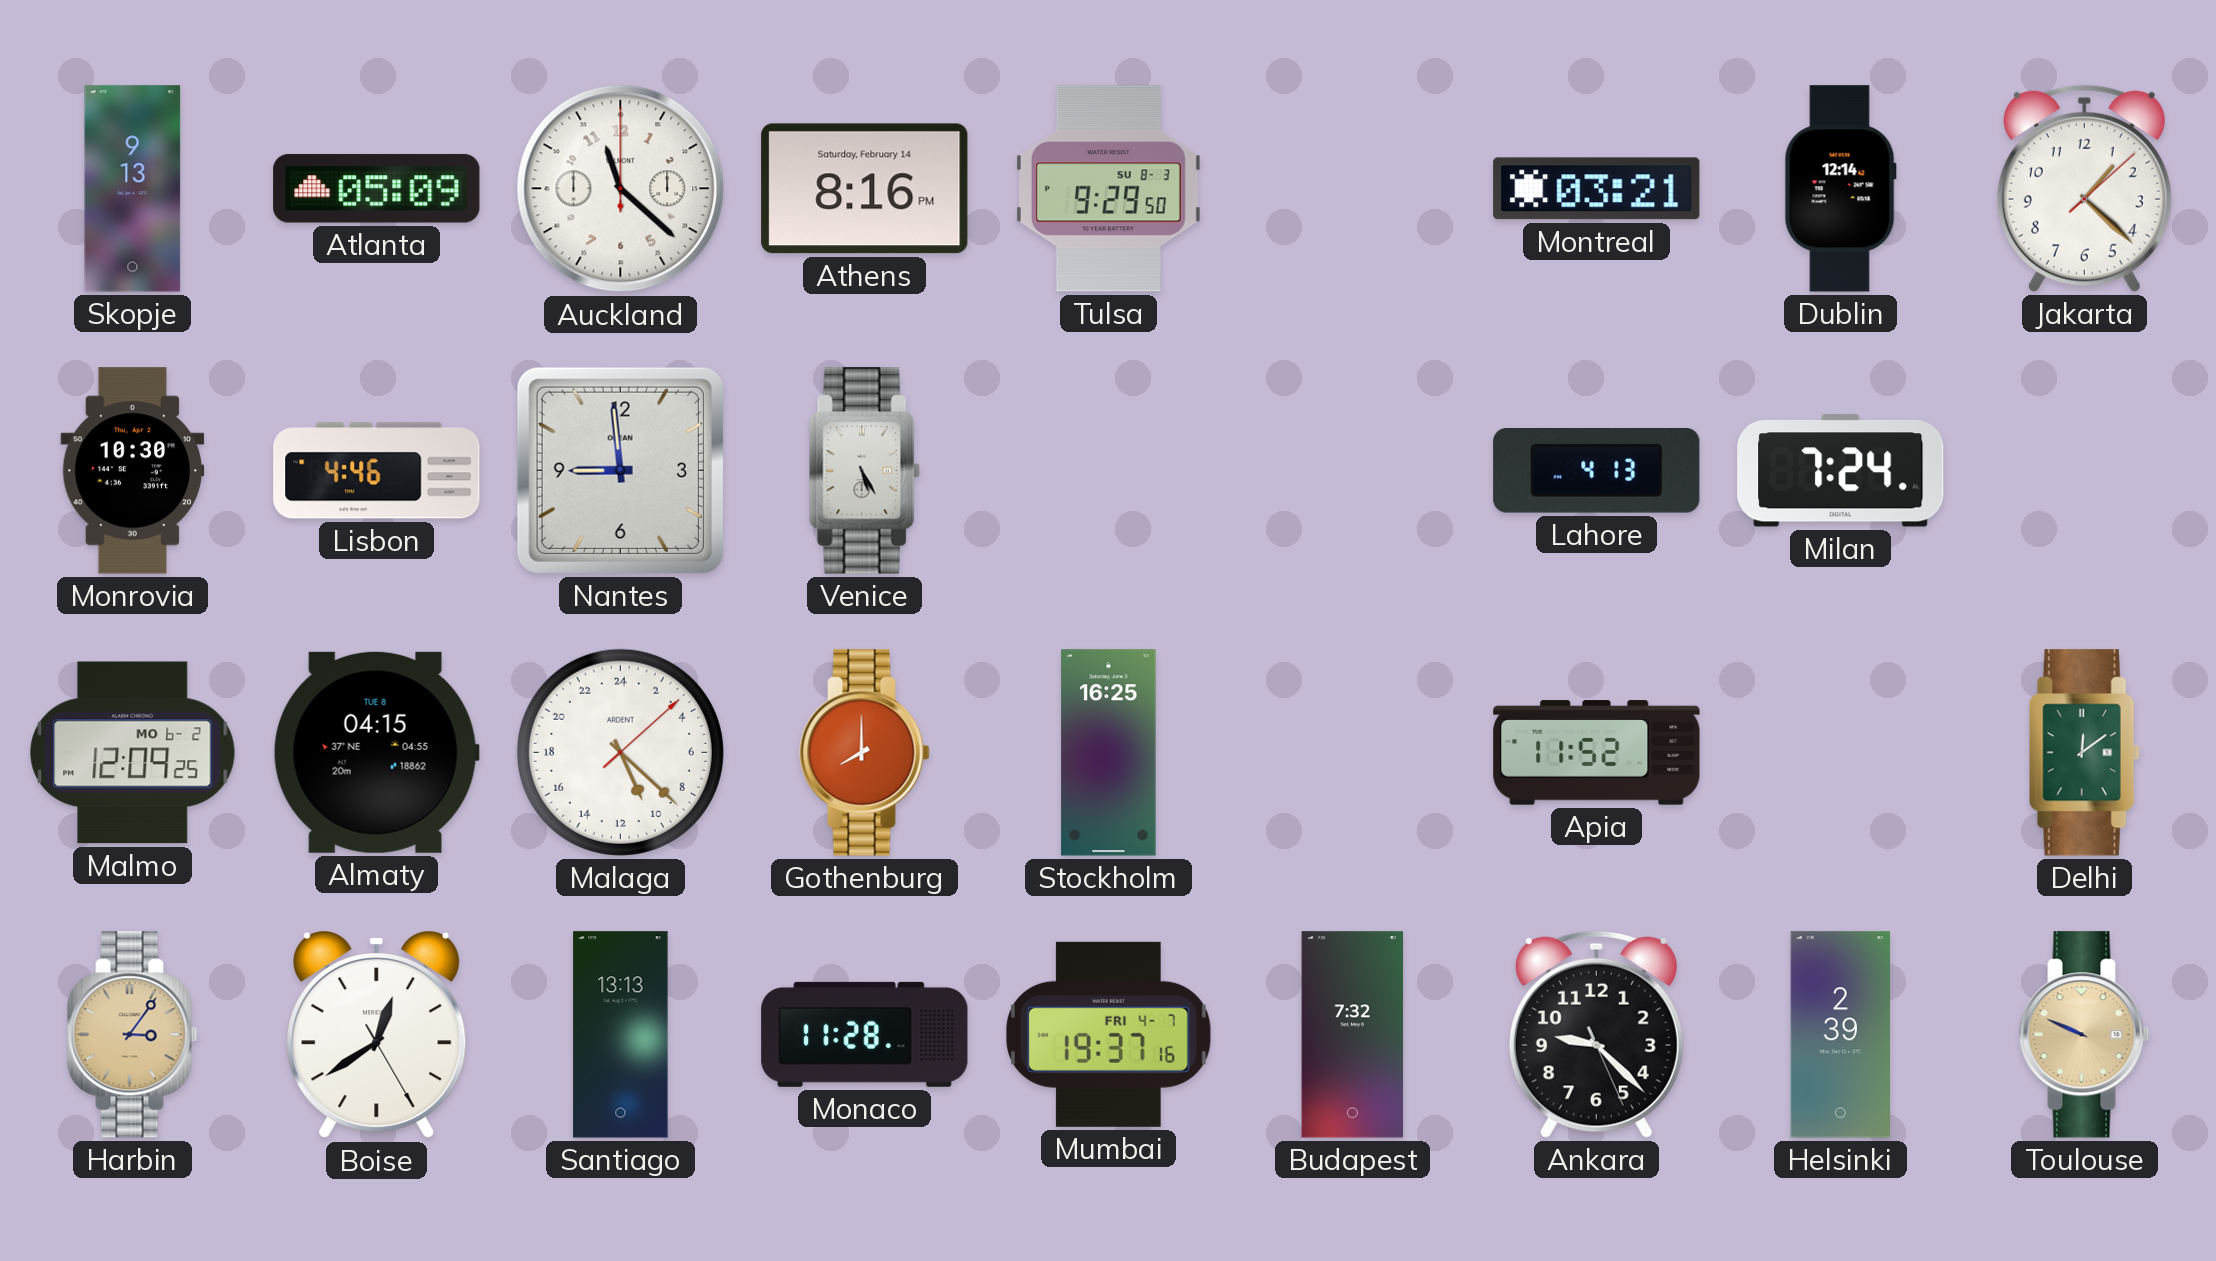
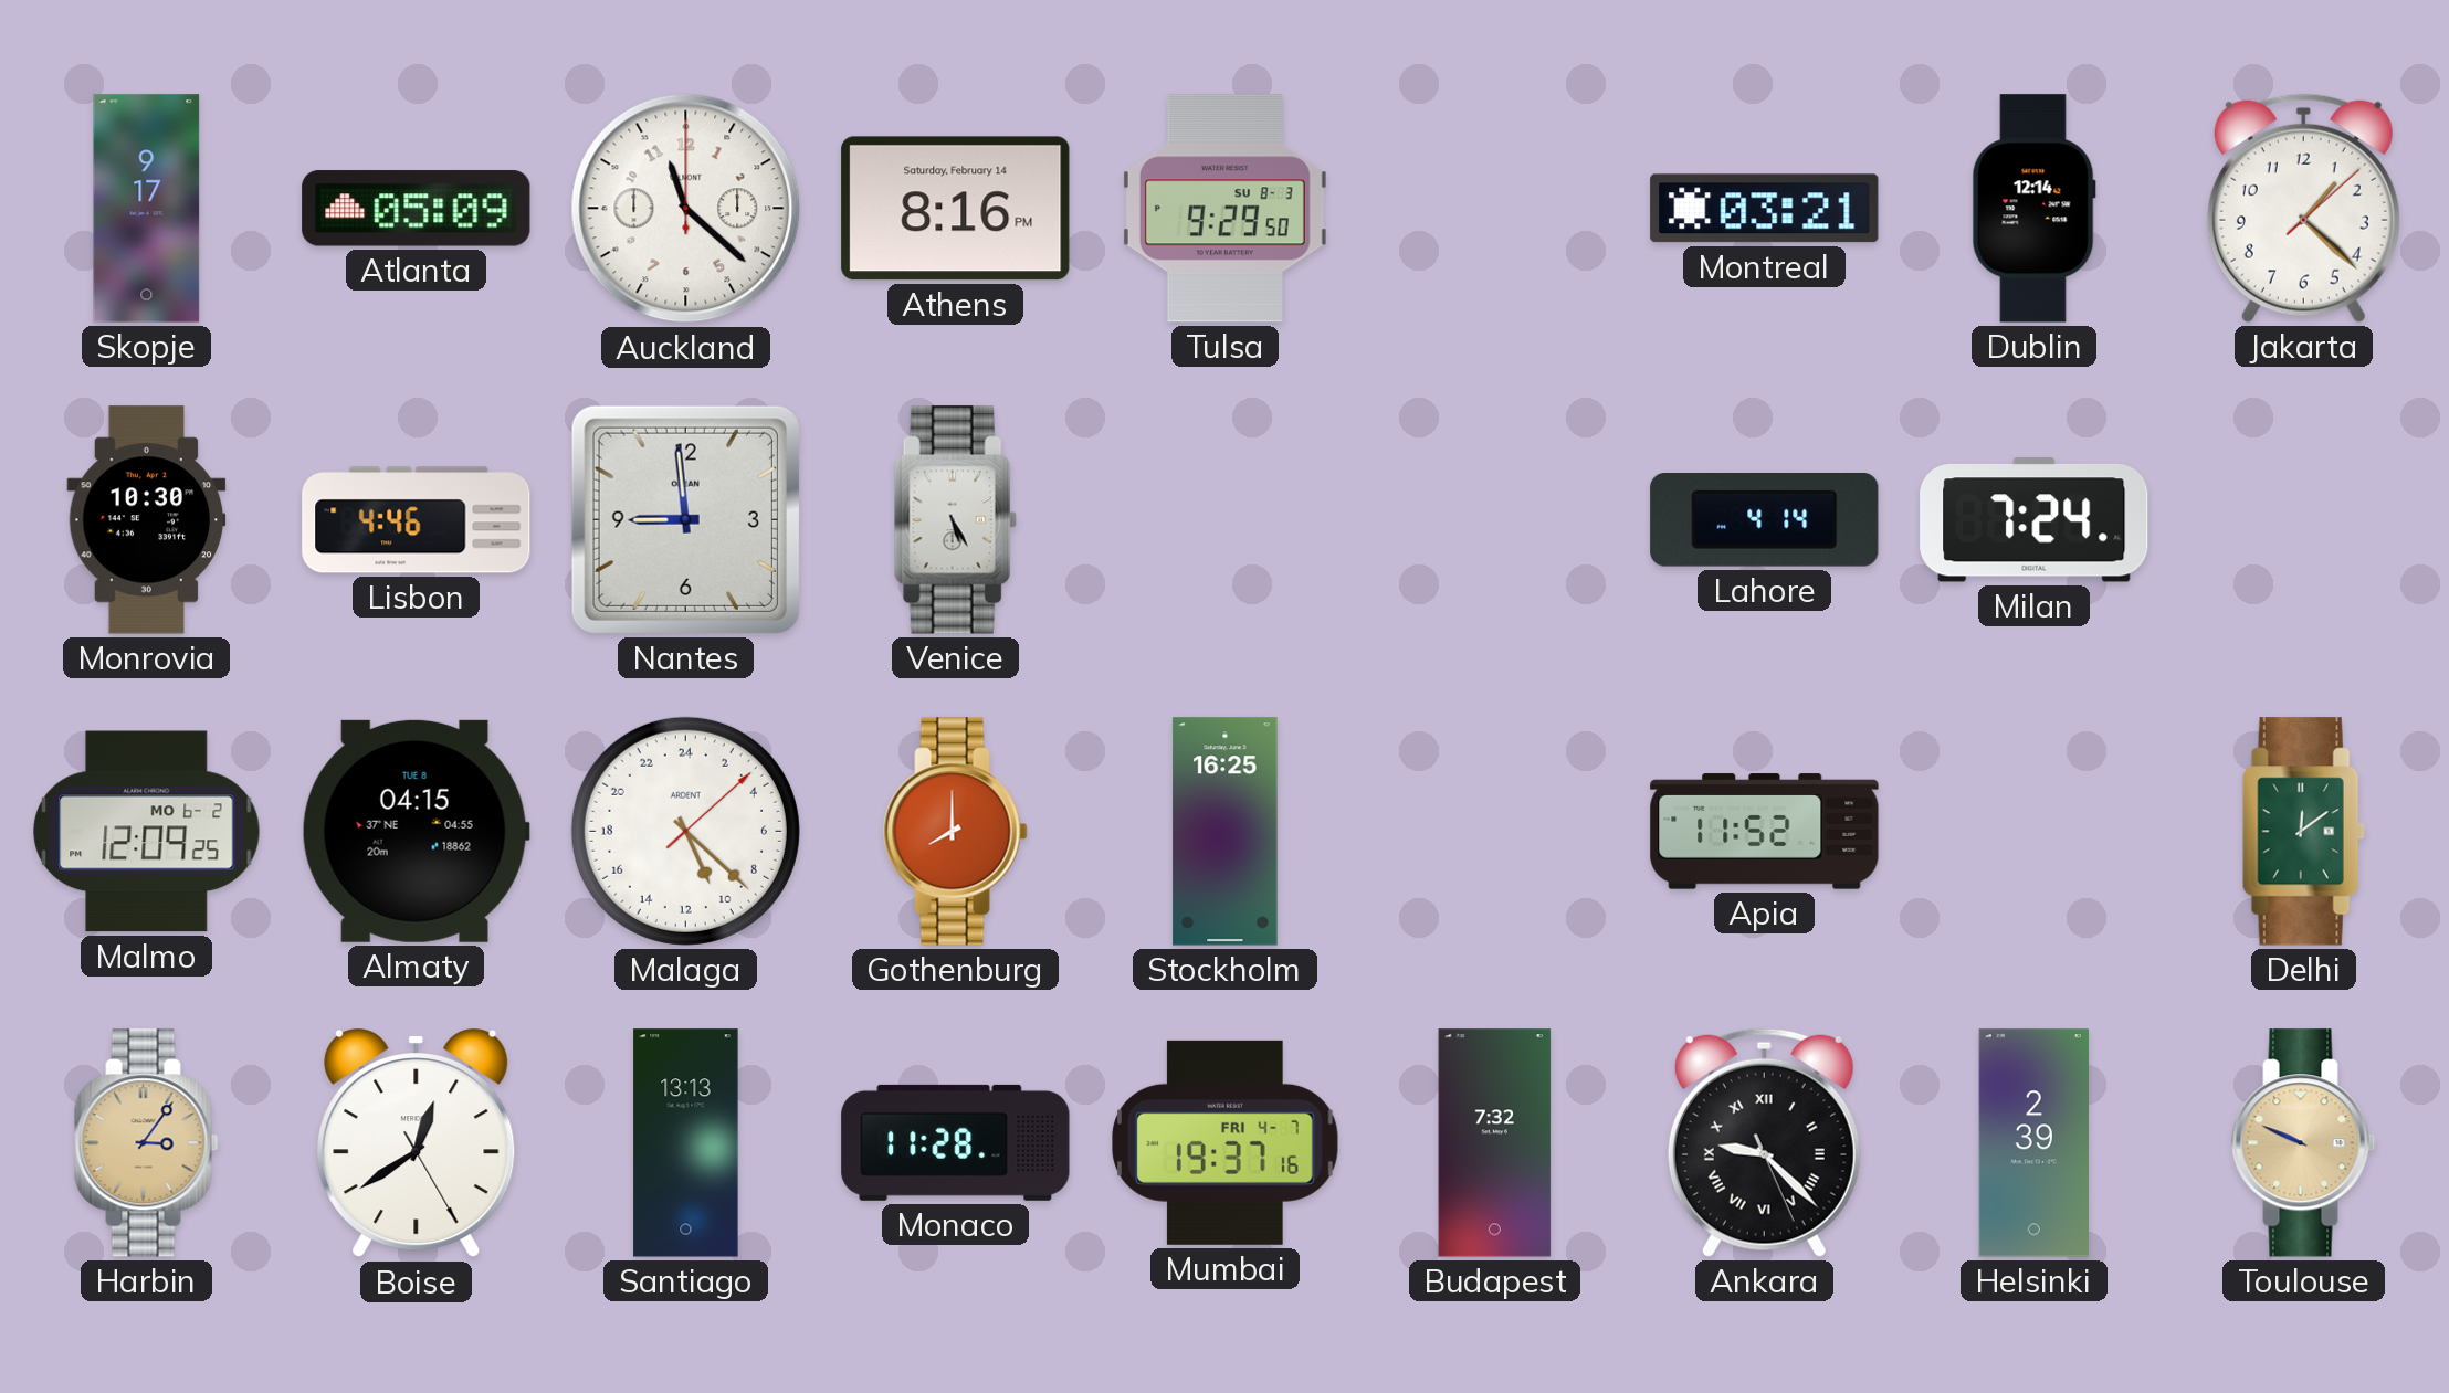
Skopje: 9:13 -> 9:17
Lahore: 4:13 -> 4:14
Ankara numerals: Arabic -> Roman
